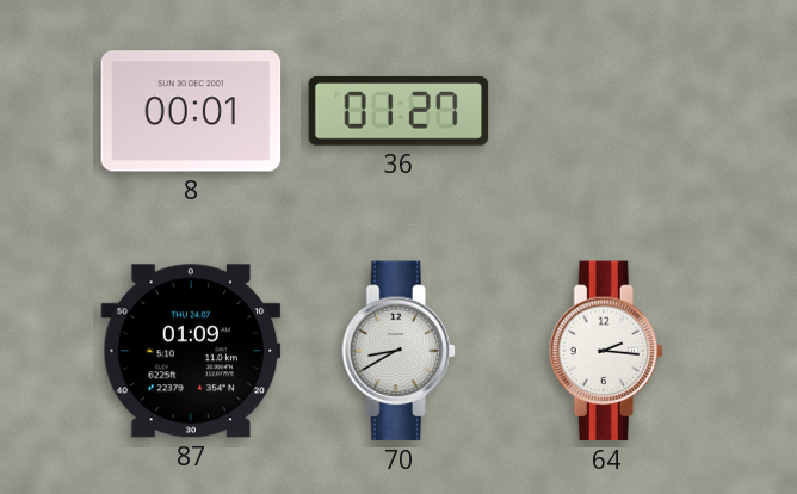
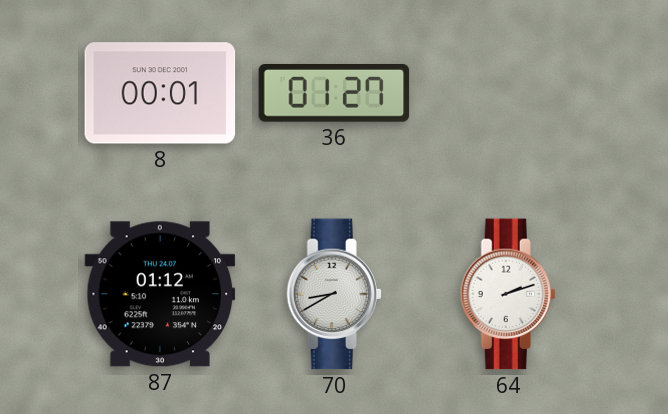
87: 01:09 -> 01:12
64: 2:16 -> 2:12
